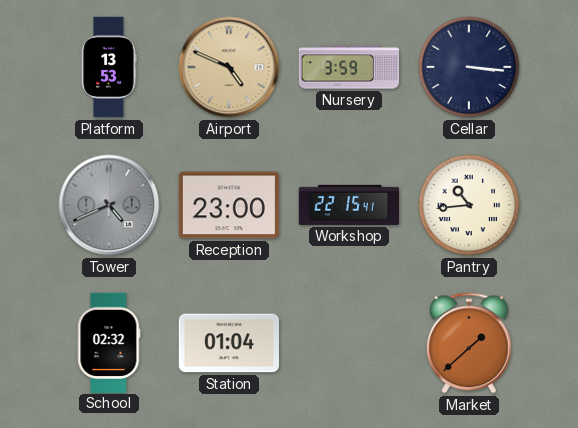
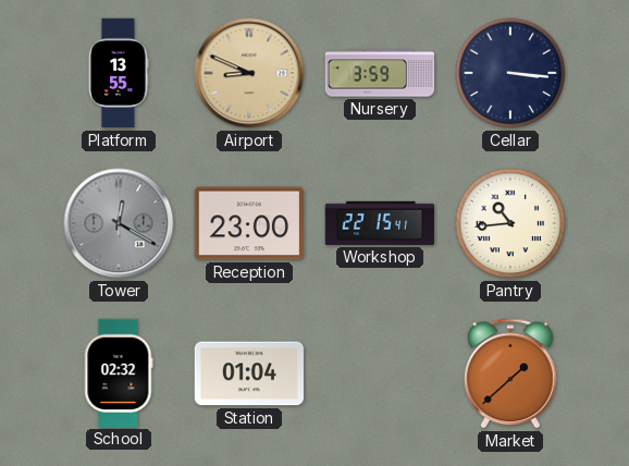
Platform: 13:53 -> 13:55
Airport: 4:49 -> 8:49
Tower: 4:41 -> 12:20
